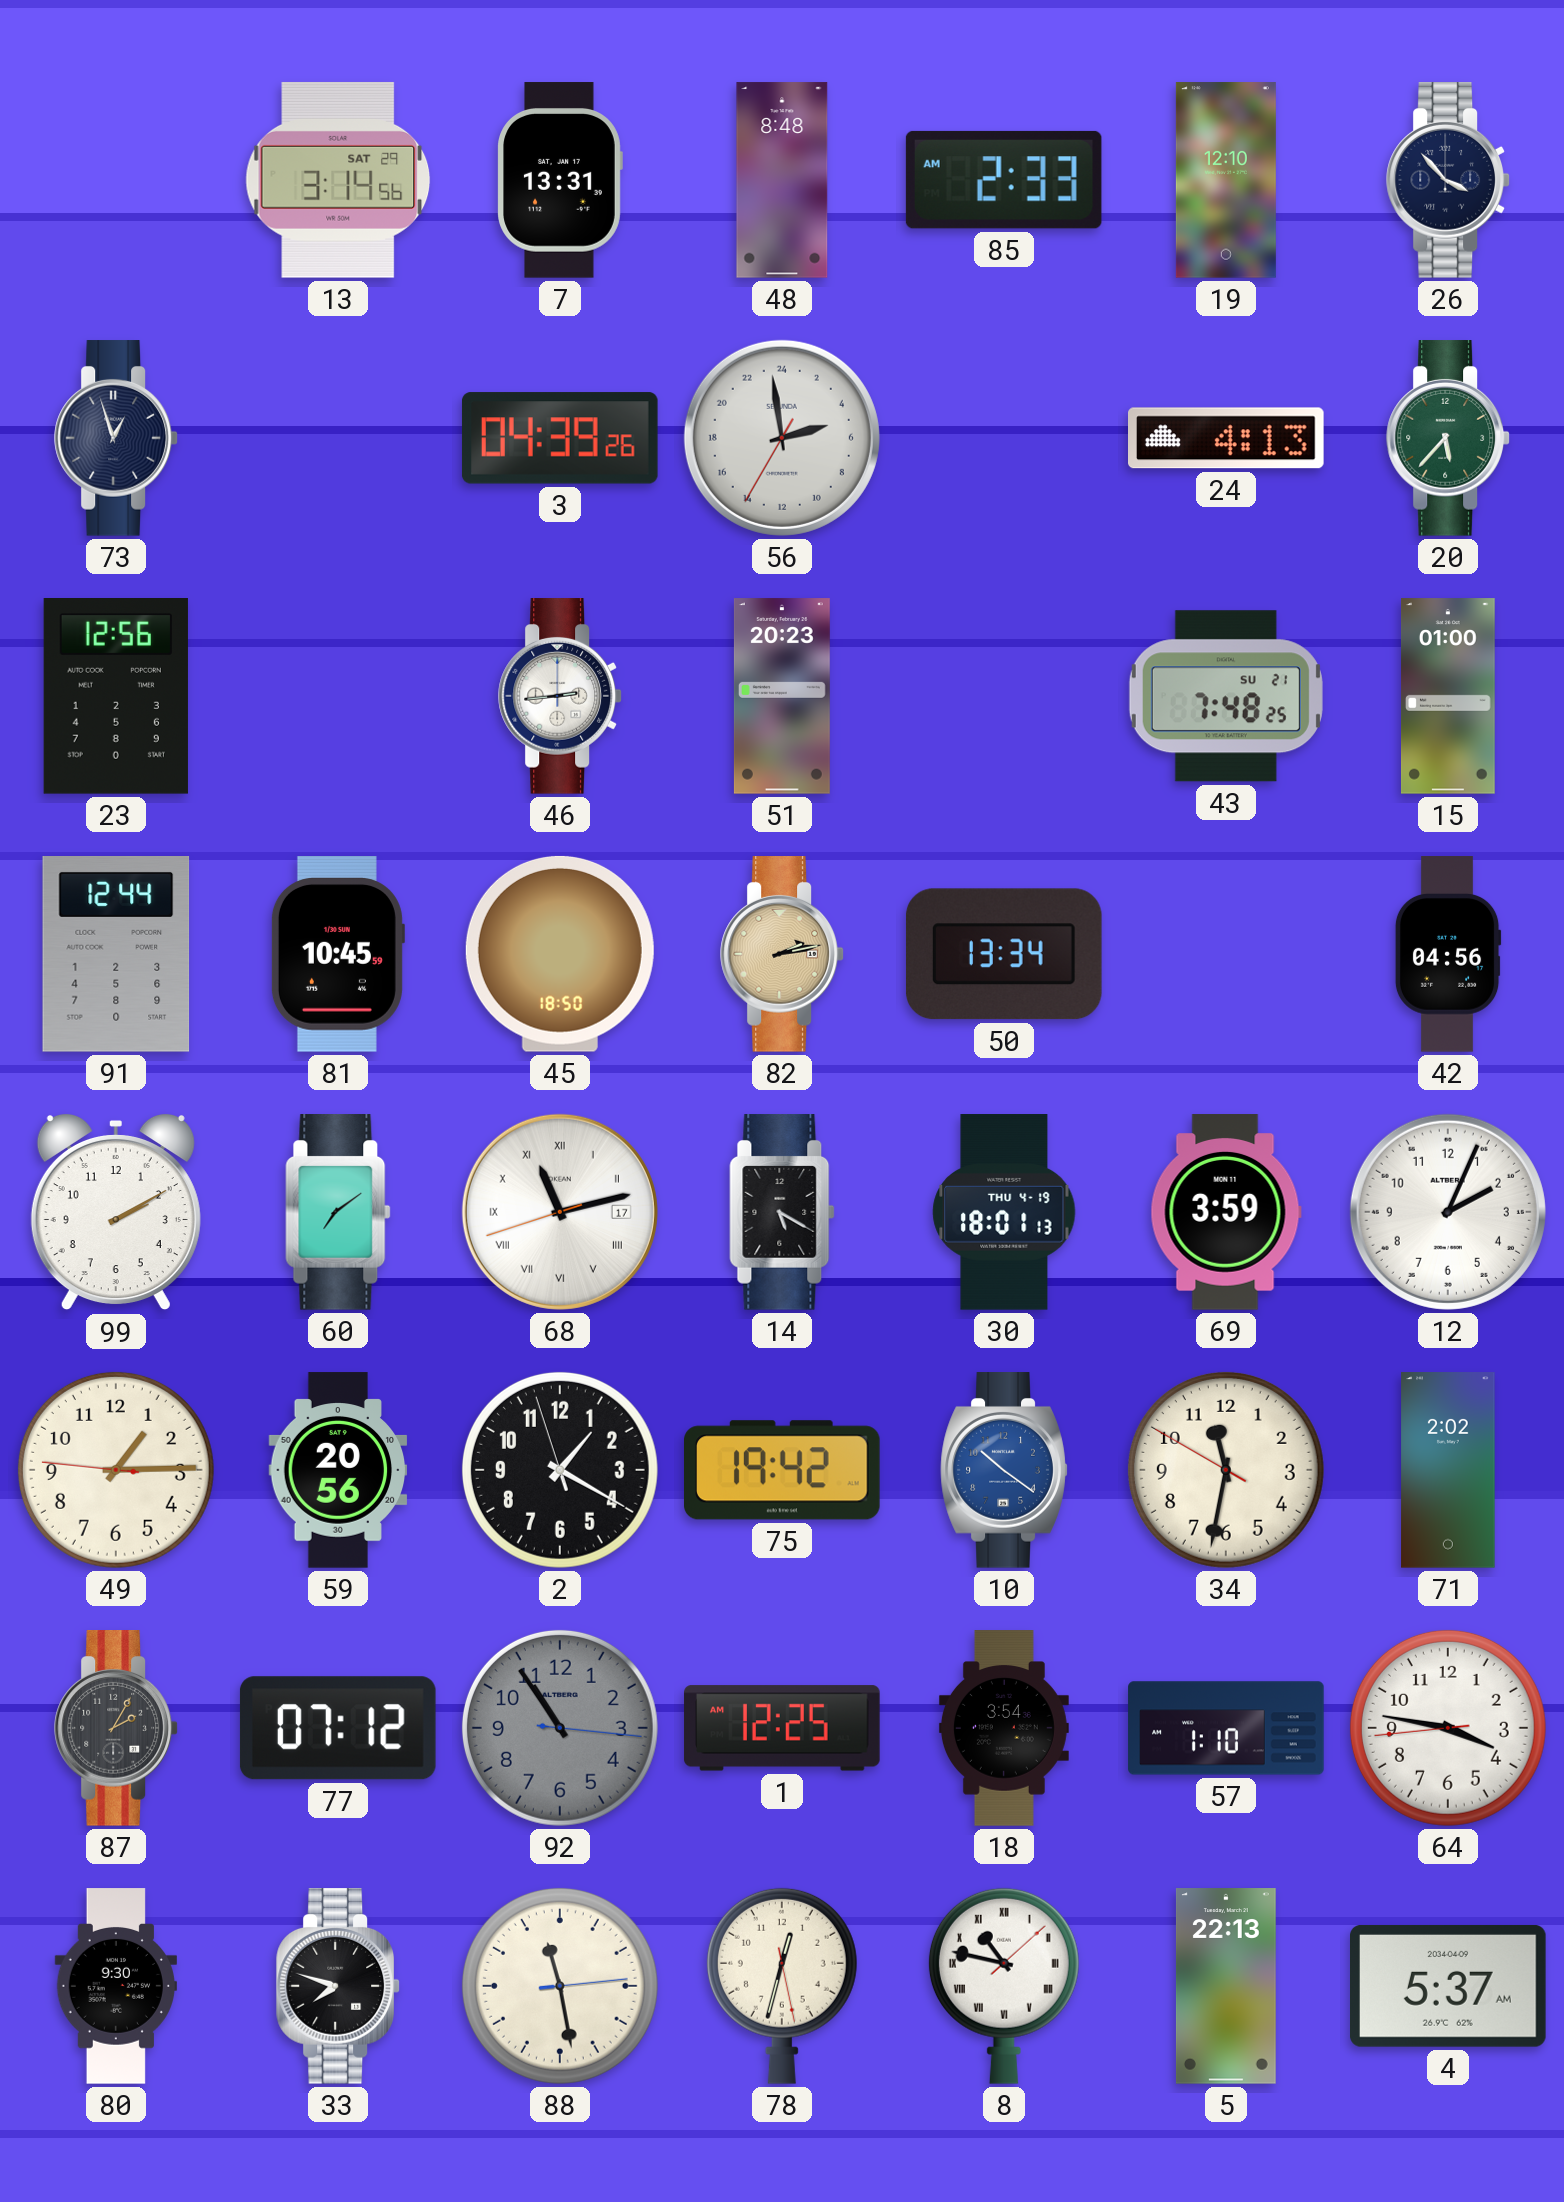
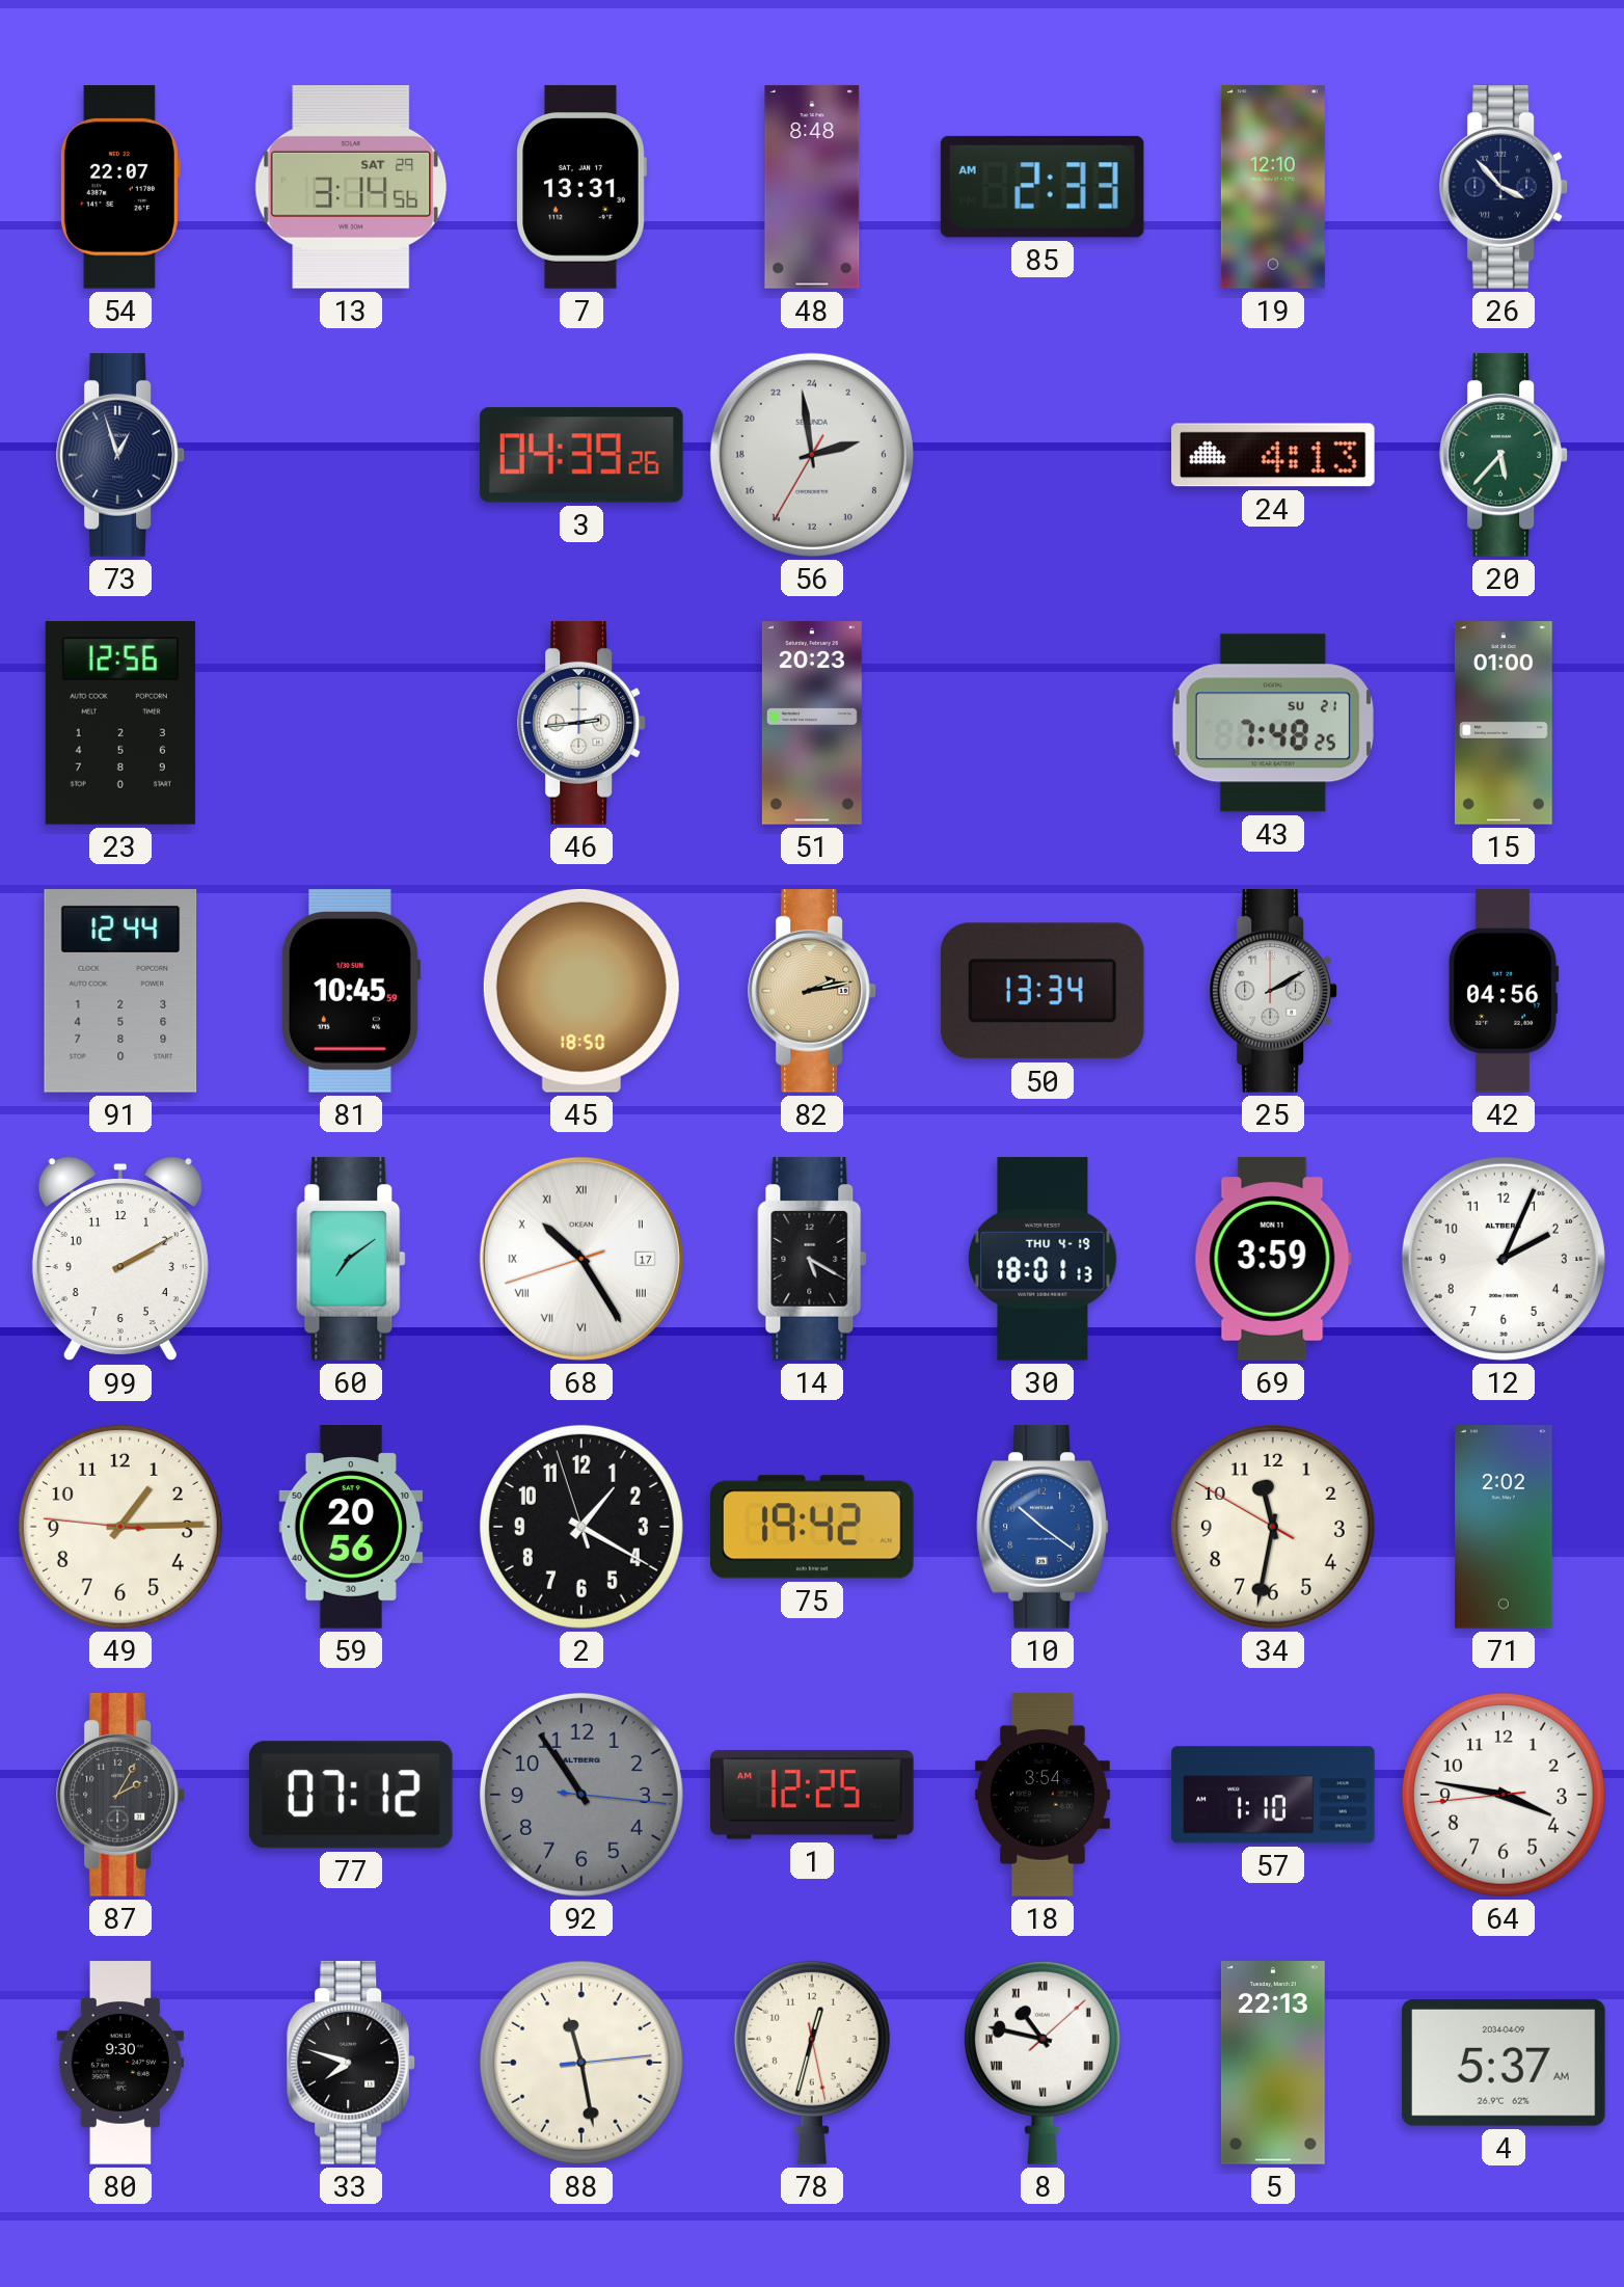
54: none -> 22:07
25: none -> 2:10
68: 11:12 -> 10:24
